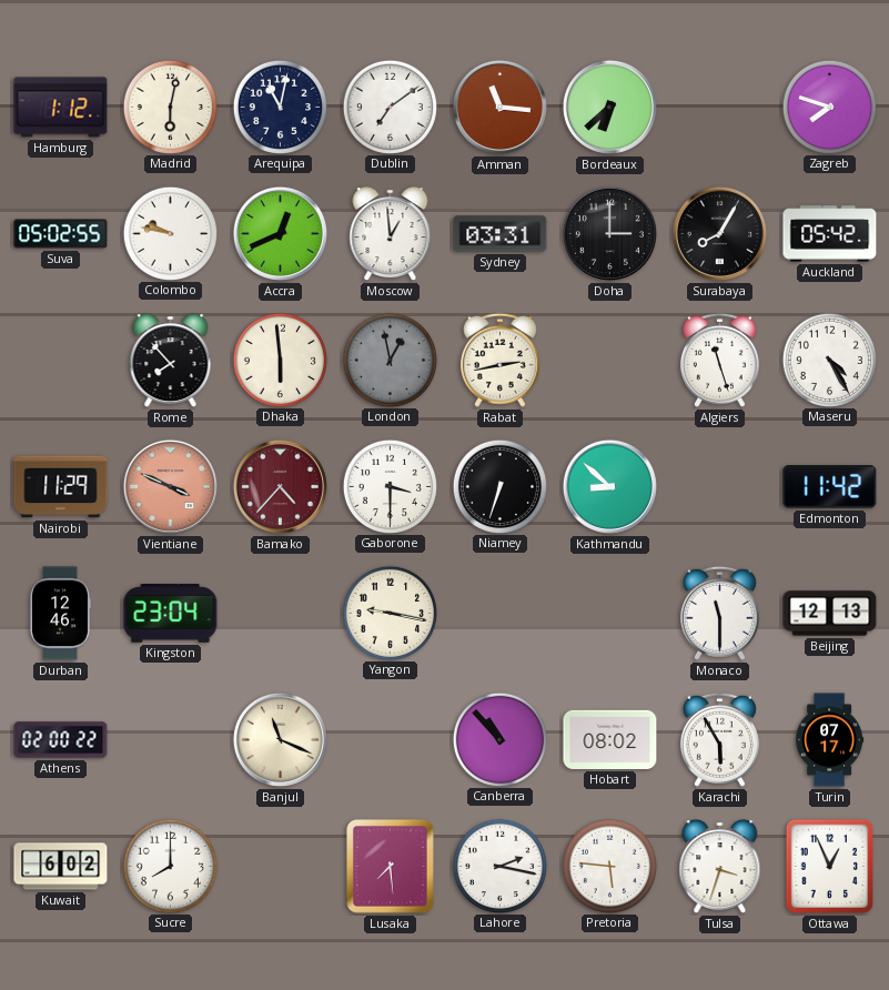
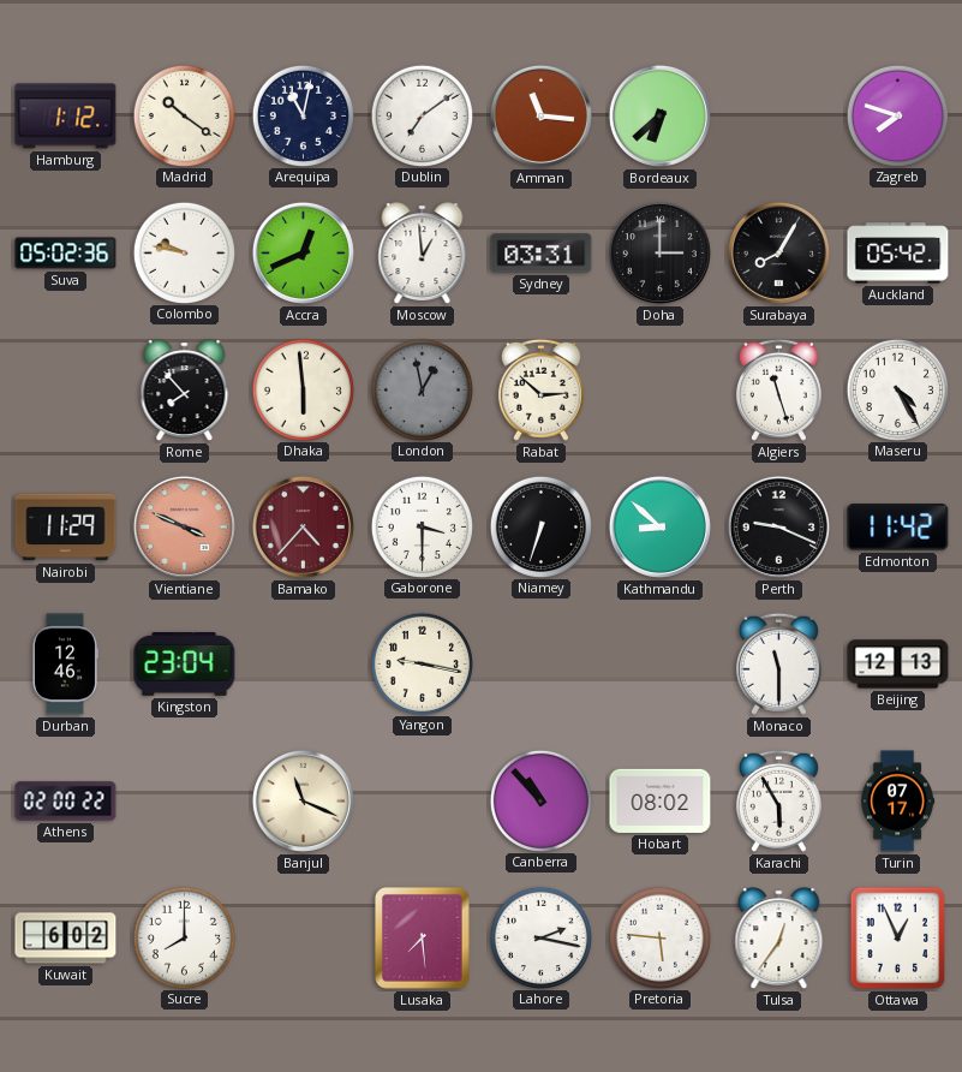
Madrid: 6:02 -> 10:21
Suva: 05:02:55 -> 05:02:36
Rabat: 2:43 -> 2:52
Perth: none -> 9:19
Tulsa: 3:33 -> 12:36
